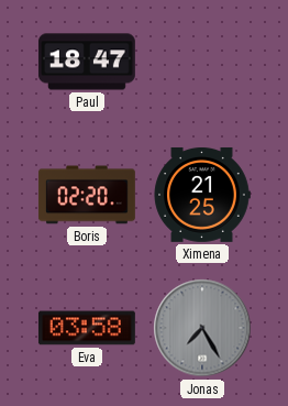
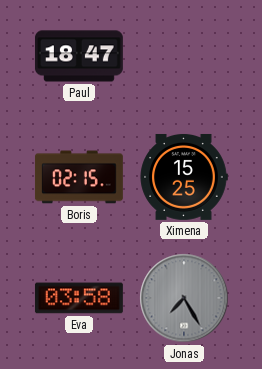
Boris: 02:20 -> 02:15
Ximena: 21:25 -> 15:25
